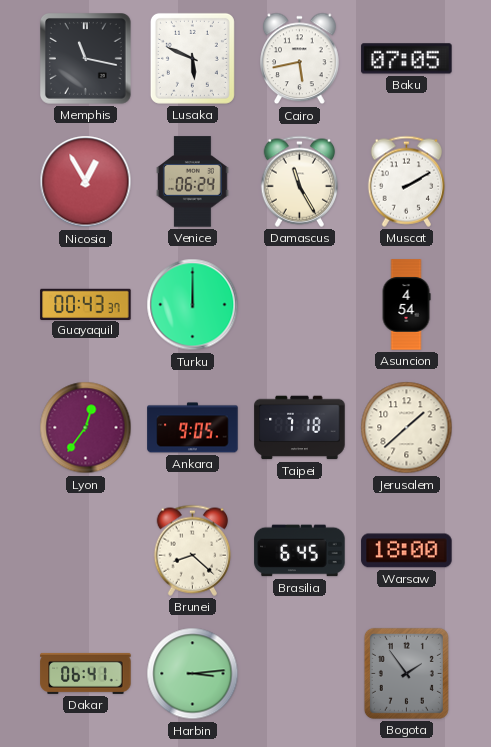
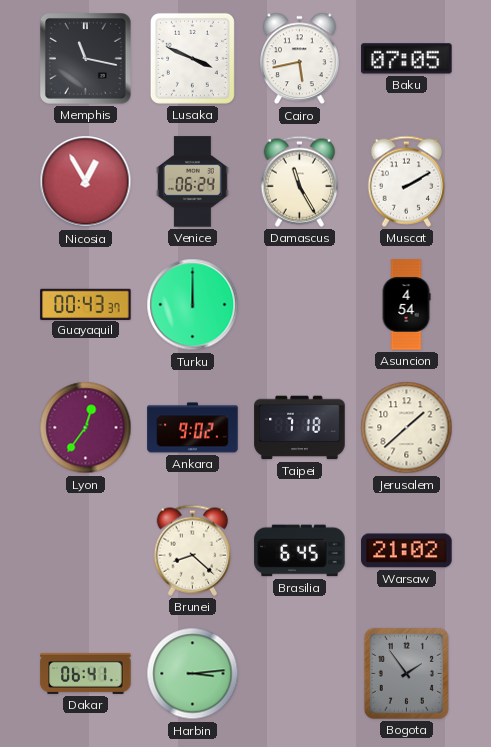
Lusaka: 5:49 -> 3:49
Ankara: 9:05 -> 9:02
Warsaw: 18:00 -> 21:02
